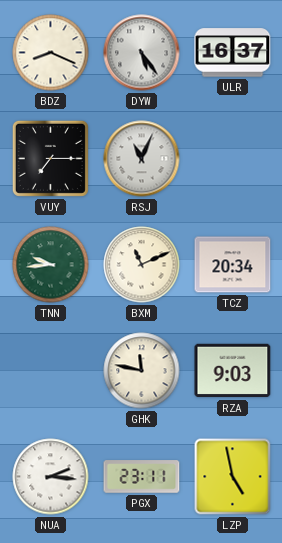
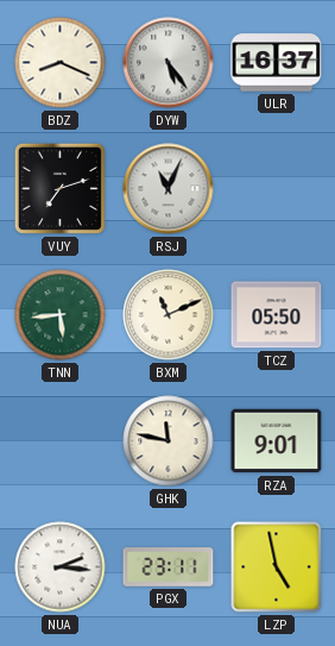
VUY: 7:15 -> 7:12
TNN: 9:44 -> 5:44
TCZ: 20:34 -> 05:50
RZA: 9:03 -> 9:01
